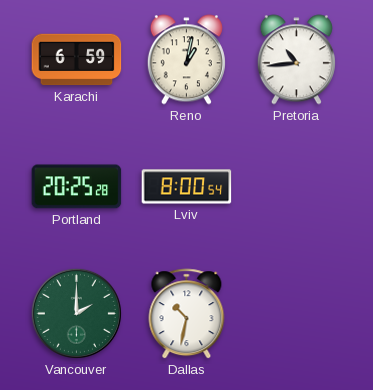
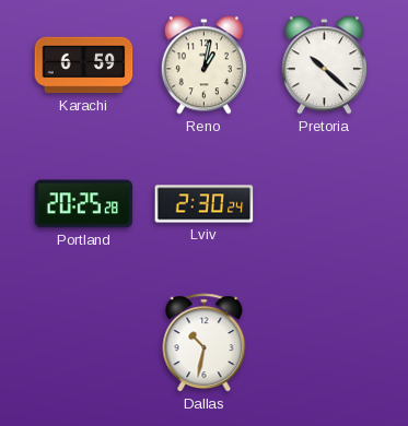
Pretoria: 10:44 -> 10:22
Lviv: 8:00 -> 2:30
Vancouver: 2:00 -> none
